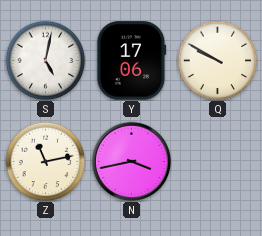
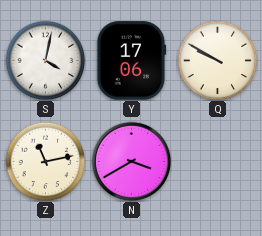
S: 5:02 -> 4:02
N: 3:43 -> 3:40
